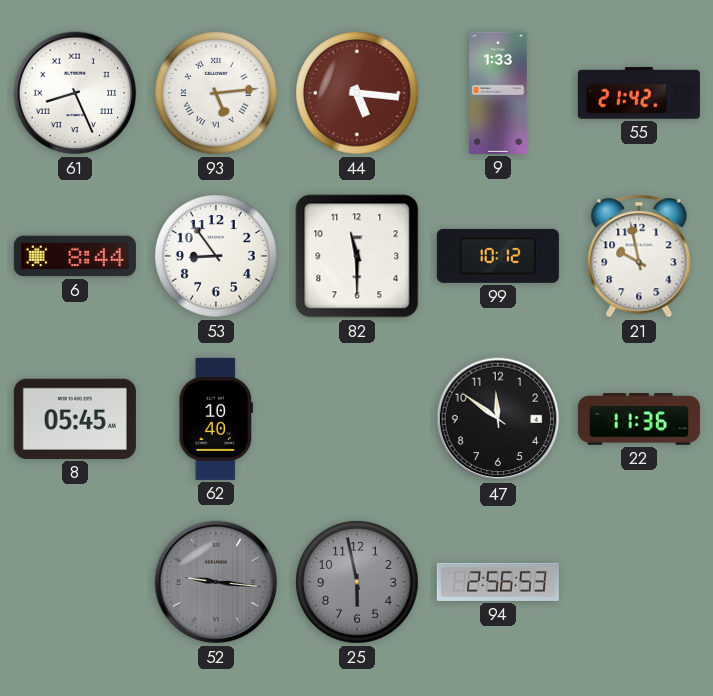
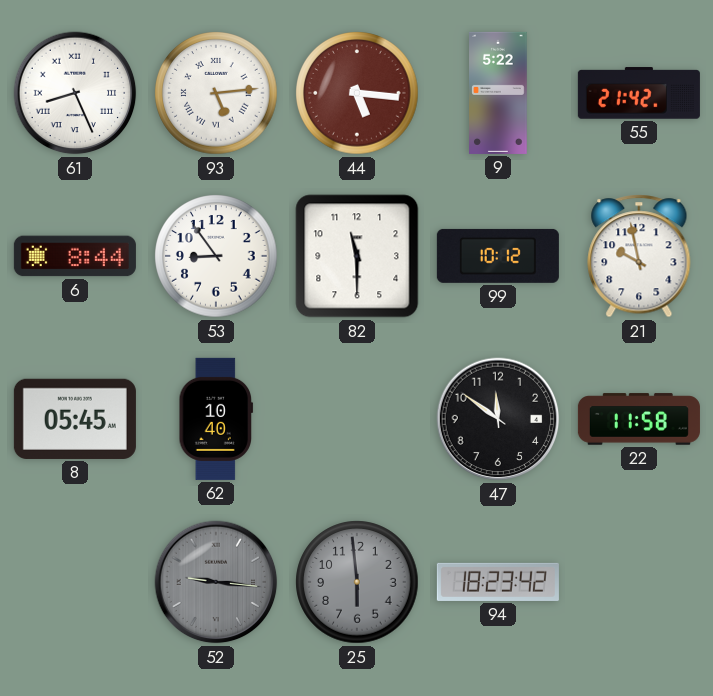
9: 1:33 -> 5:22
22: 11:36 -> 11:58
25: 5:58 -> 5:59
94: 2:56 -> 18:23
